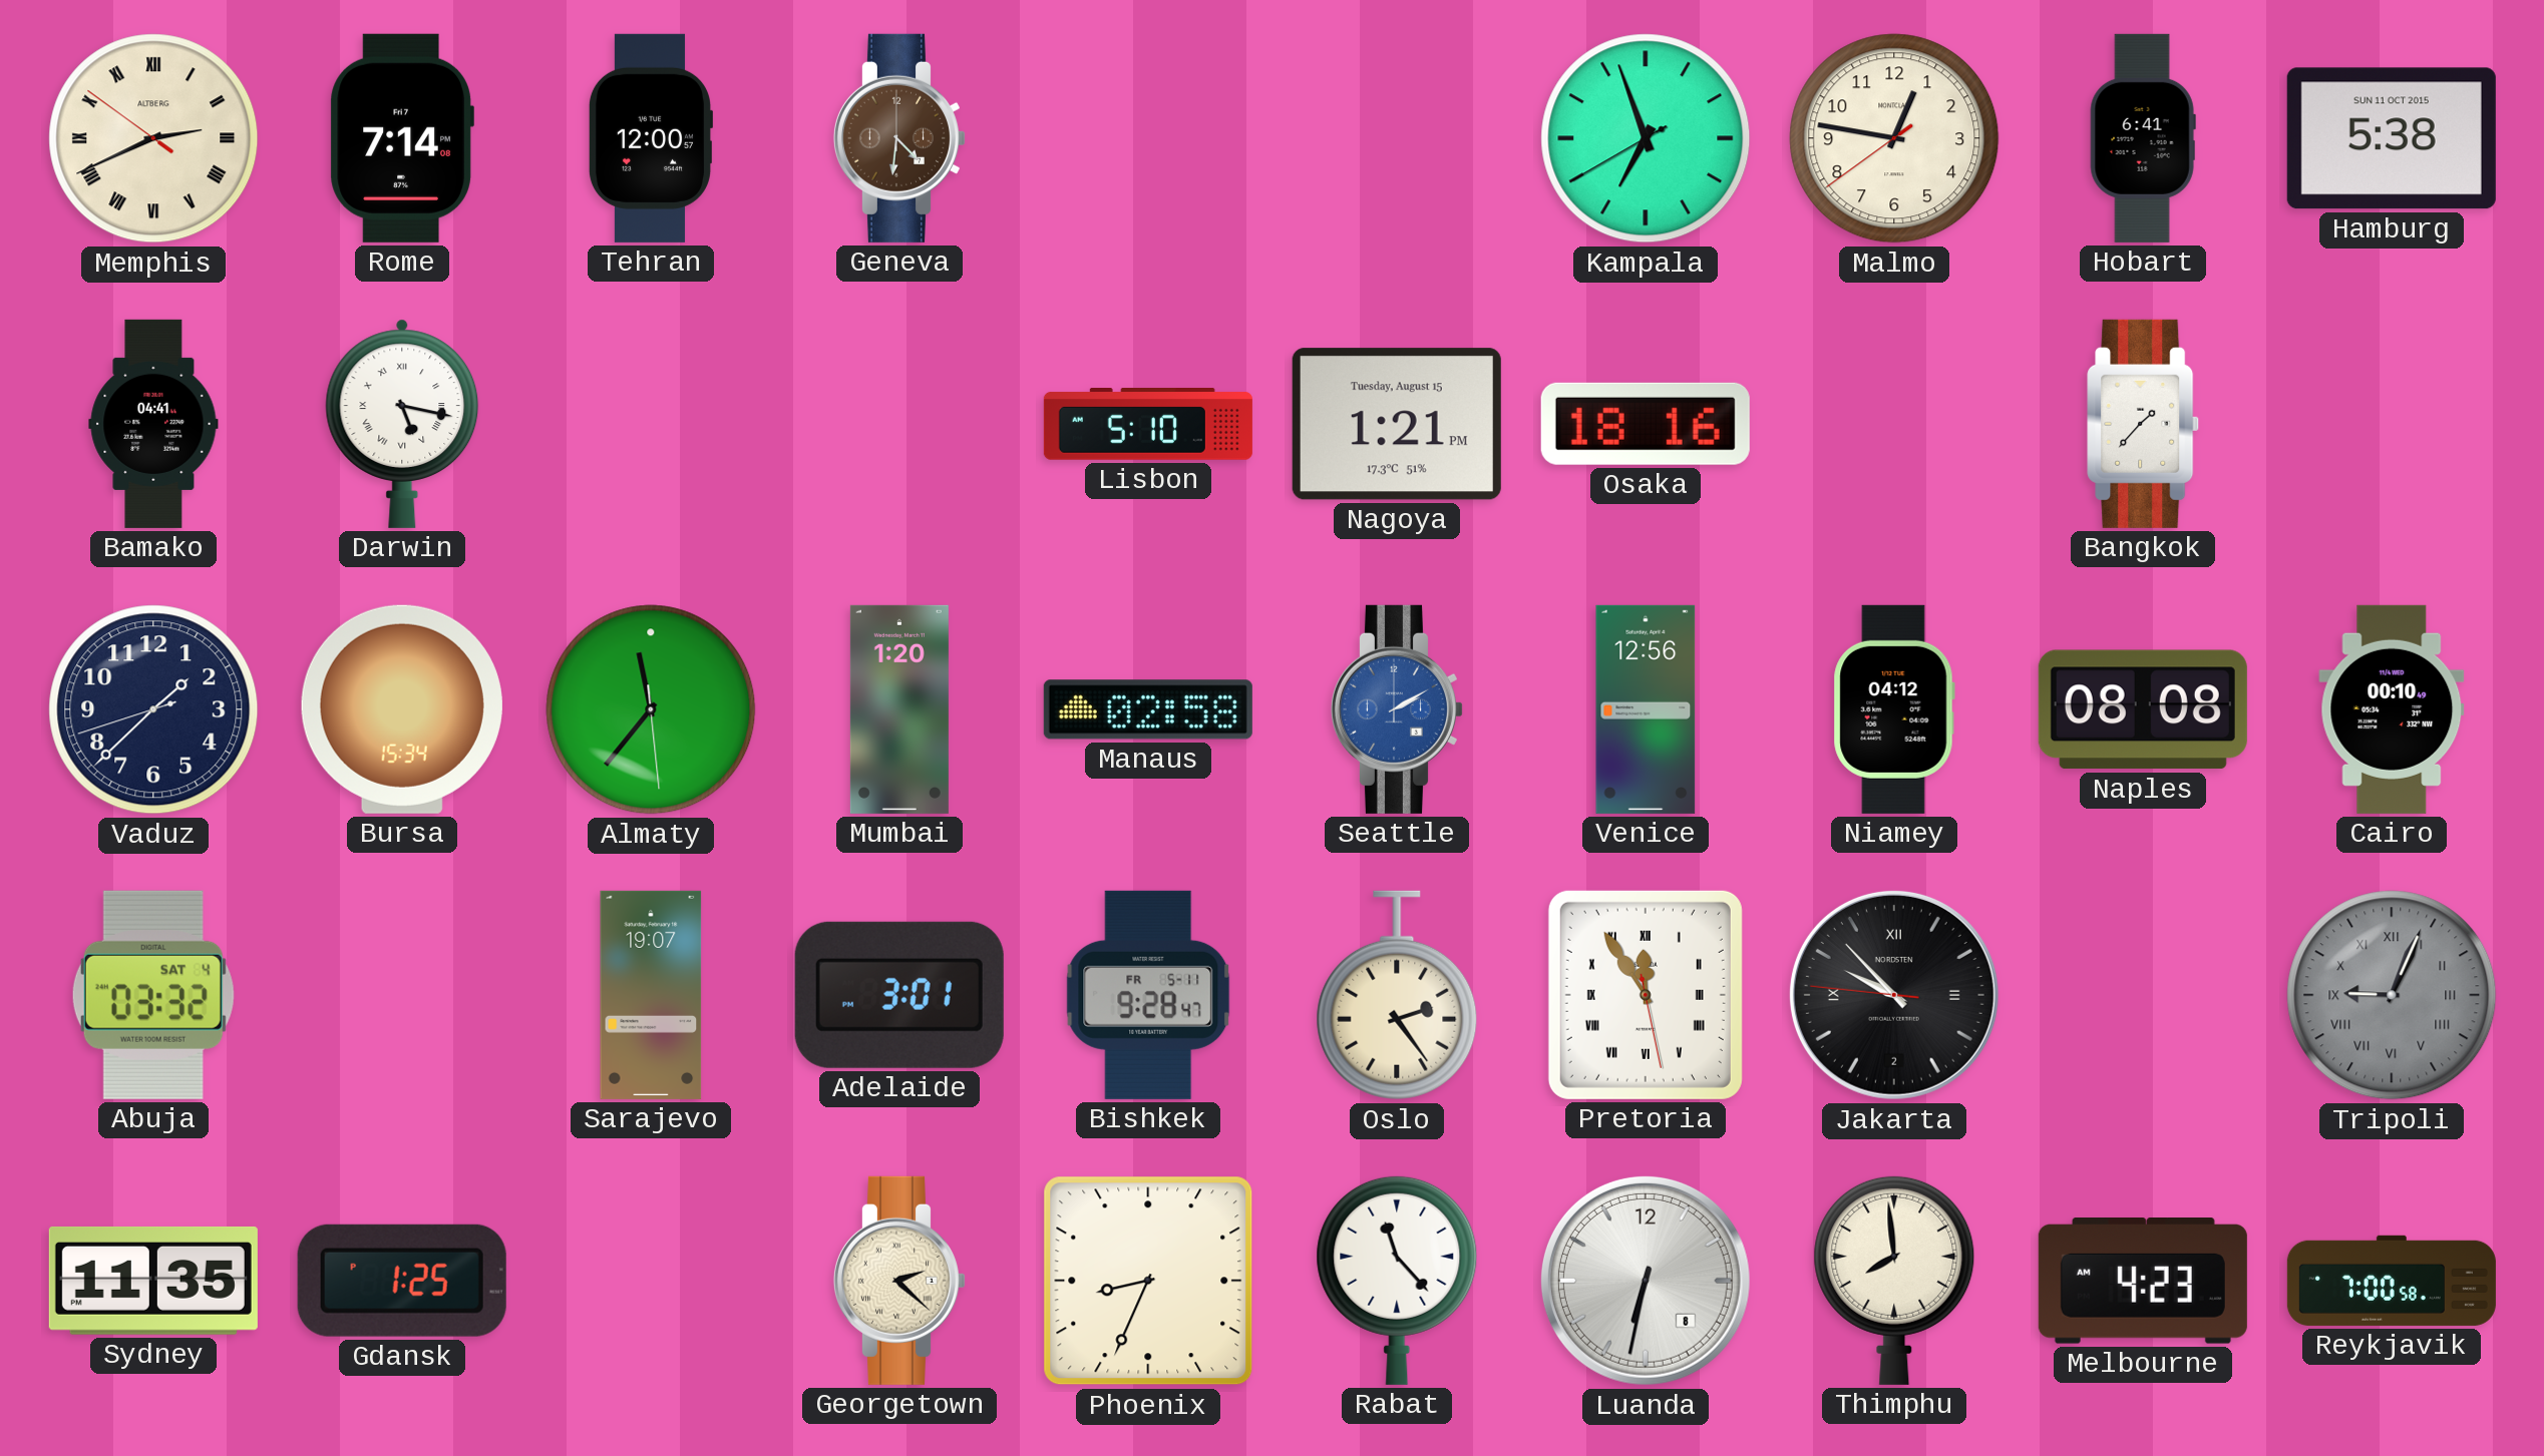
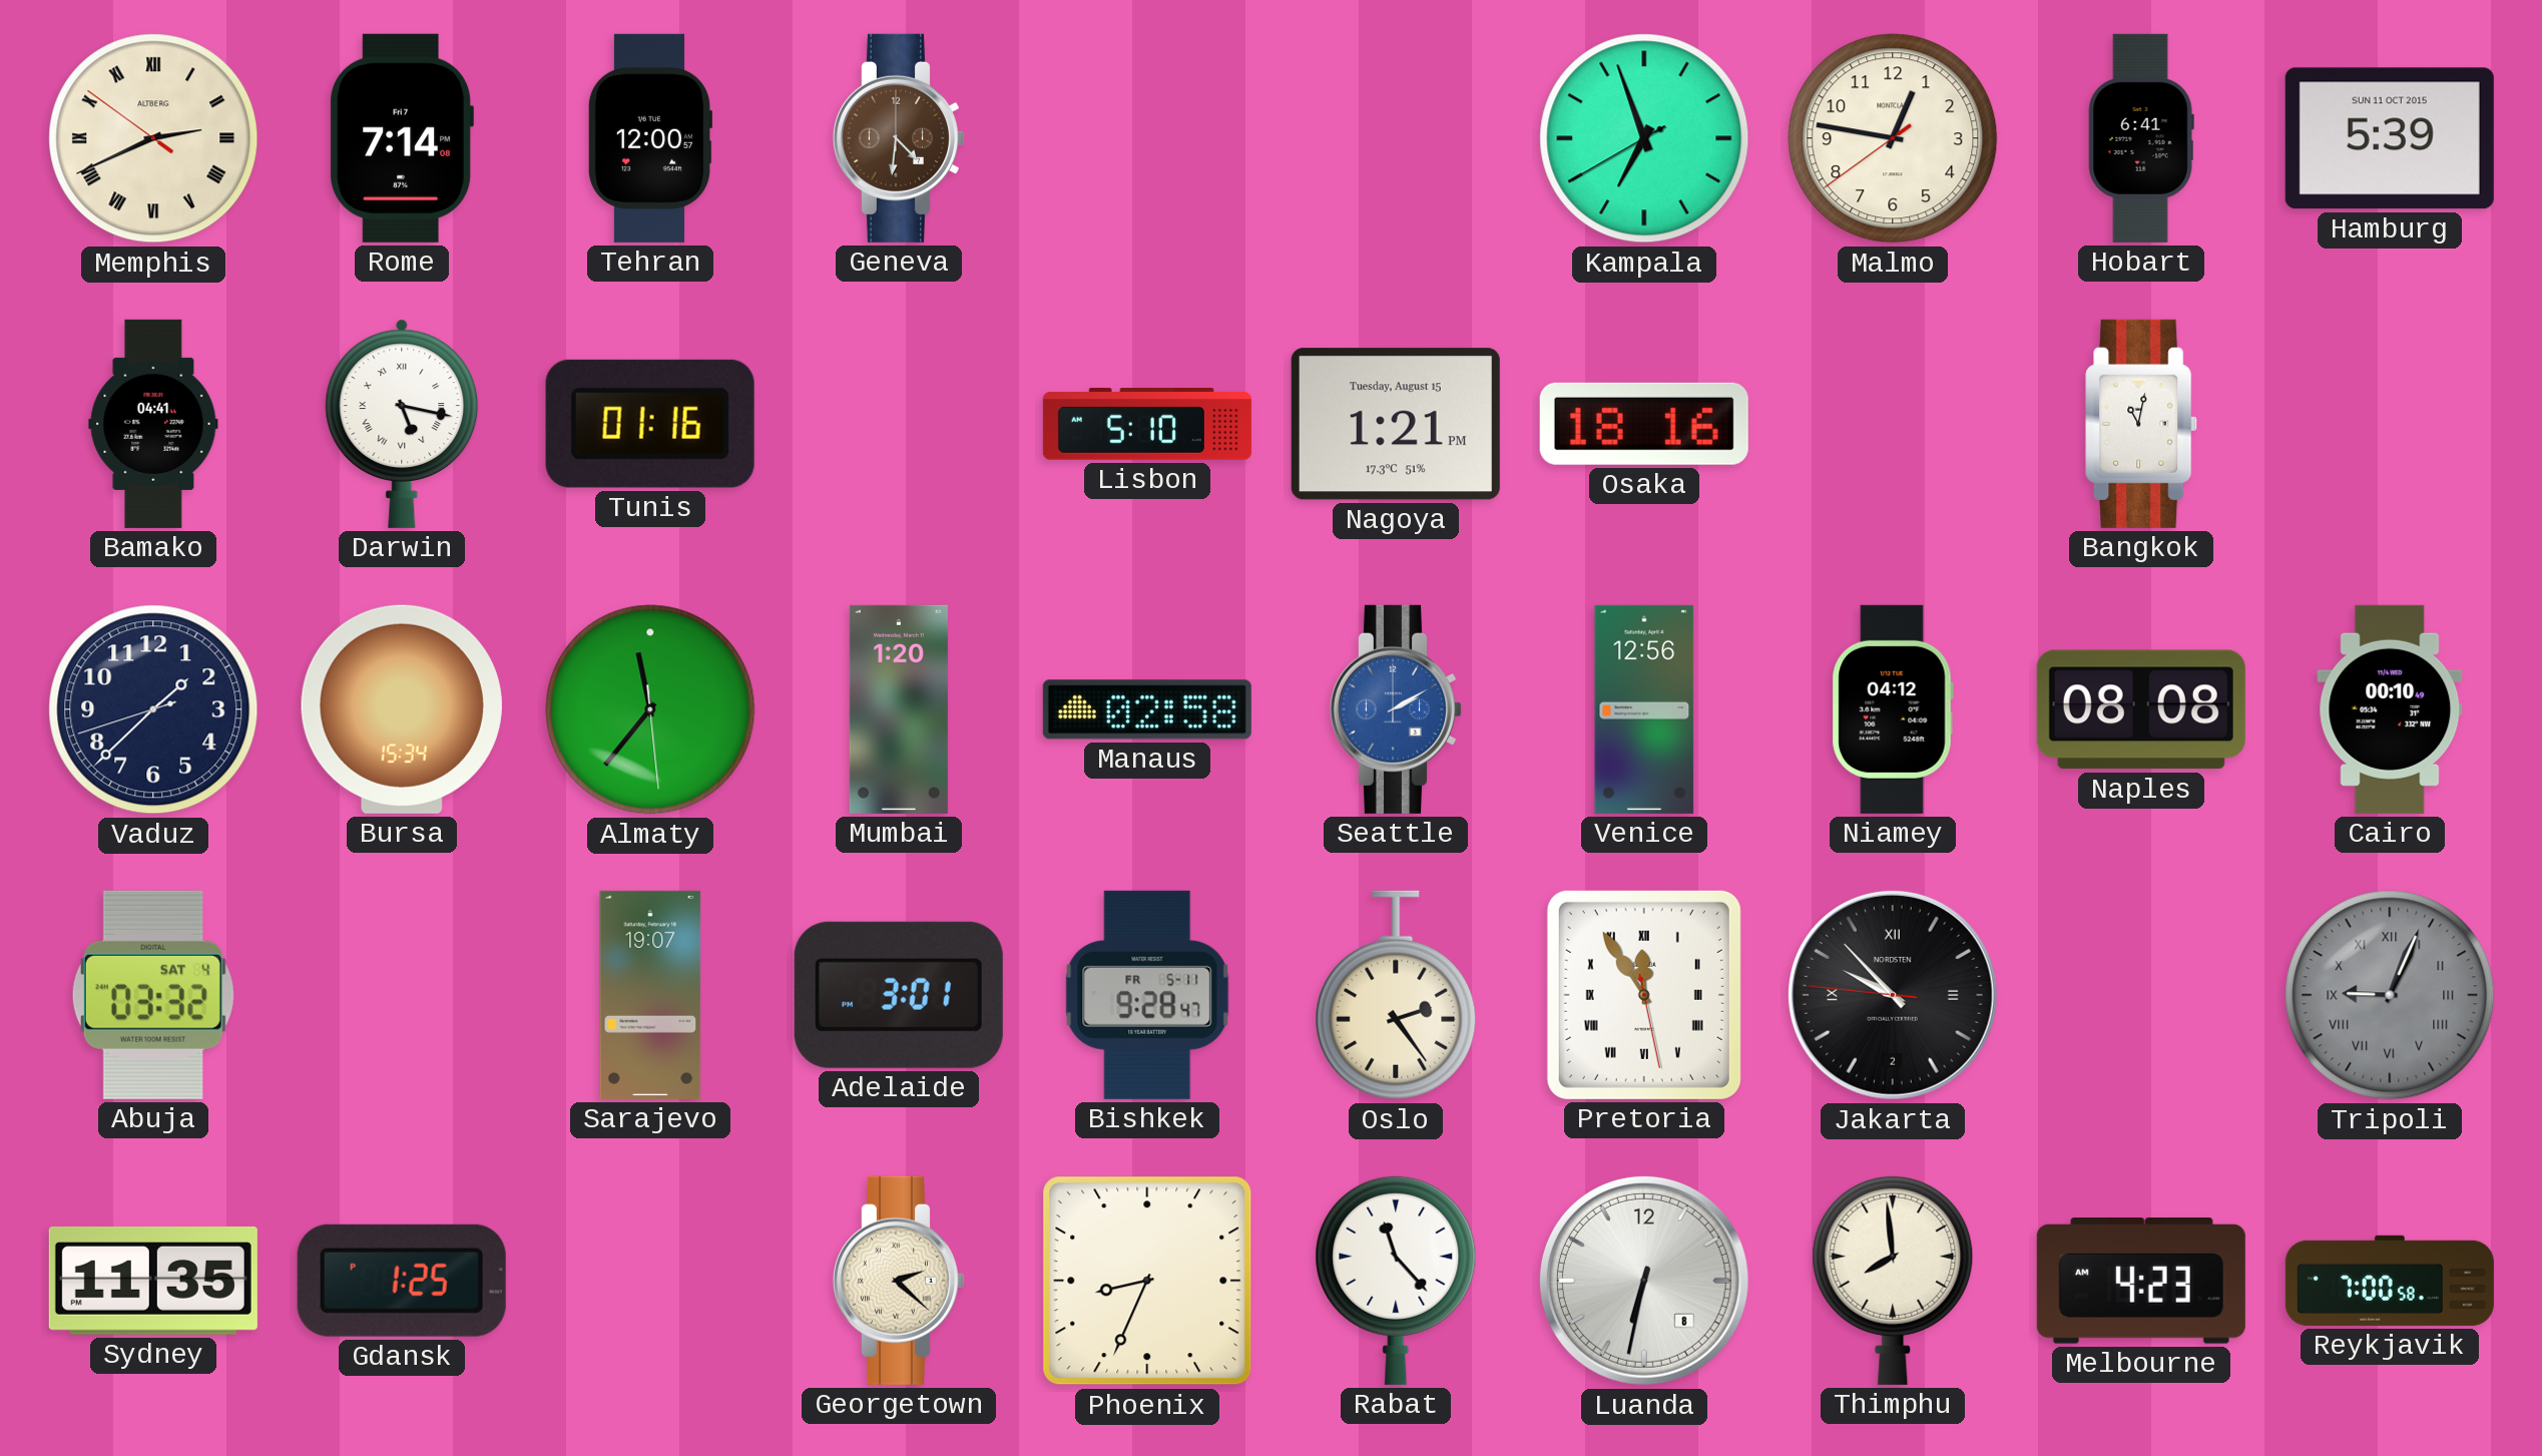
Hamburg: 5:38 -> 5:39
Tunis: none -> 01:16
Bangkok: 1:37 -> 11:02
